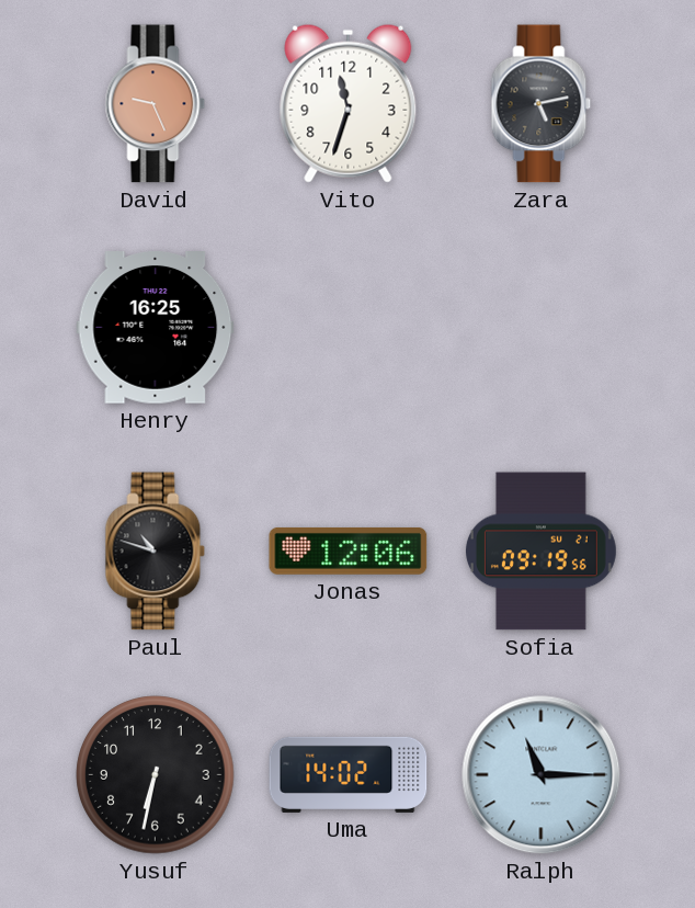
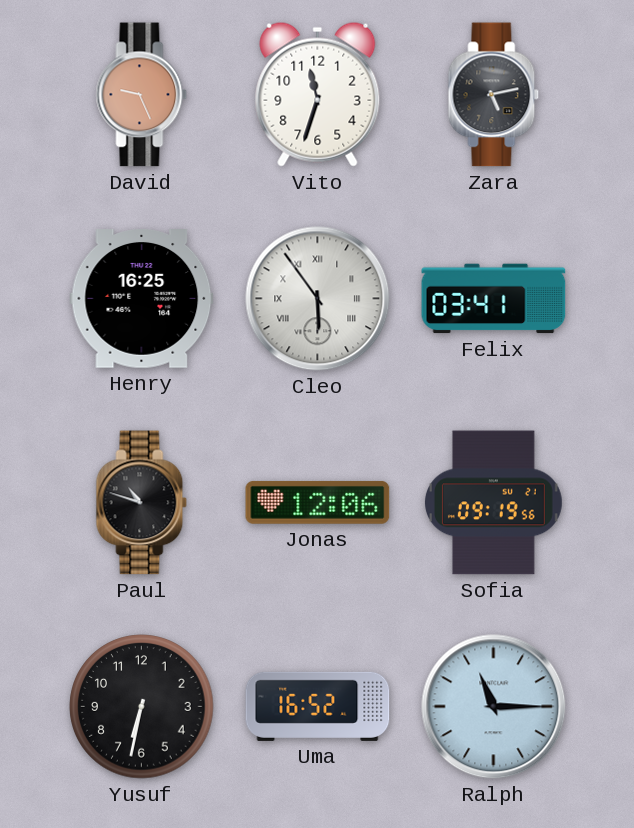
Cleo: none -> 5:54
Felix: none -> 03:41
Uma: 14:02 -> 16:52
